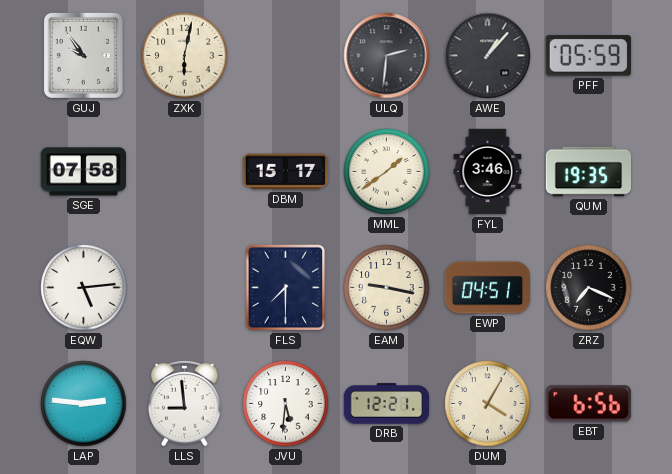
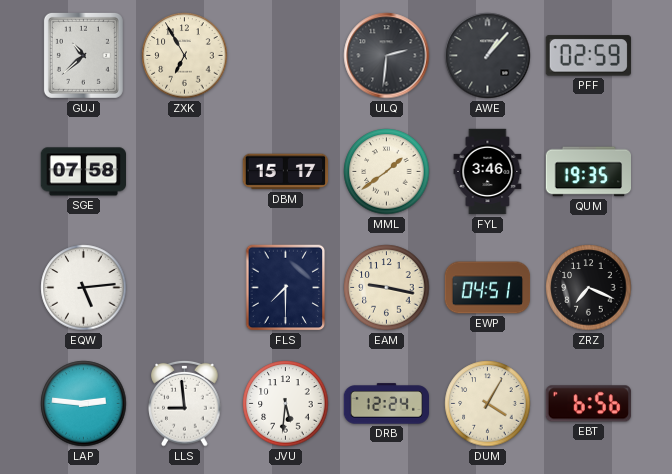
GUJ: 9:54 -> 10:38
ZXK: 6:02 -> 6:55
PFF: 05:59 -> 02:59
DRB: 12:21 -> 12:24
